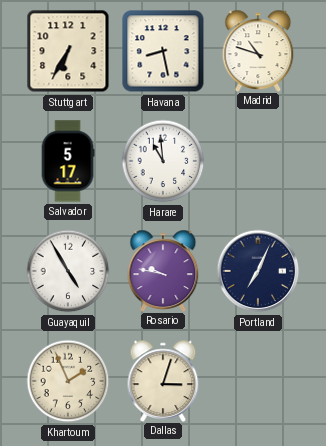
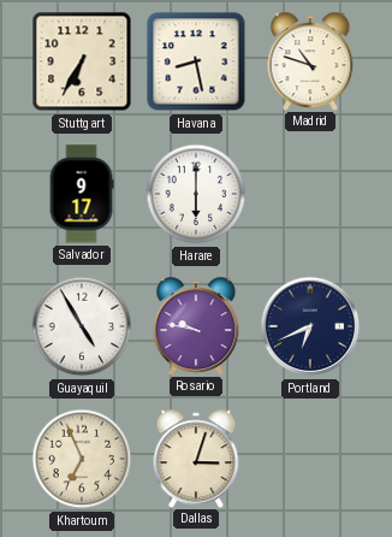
Salvador: 5:17 -> 9:17
Harare: 10:59 -> 6:00
Portland: 7:04 -> 6:41
Khartoum: 1:56 -> 6:56
